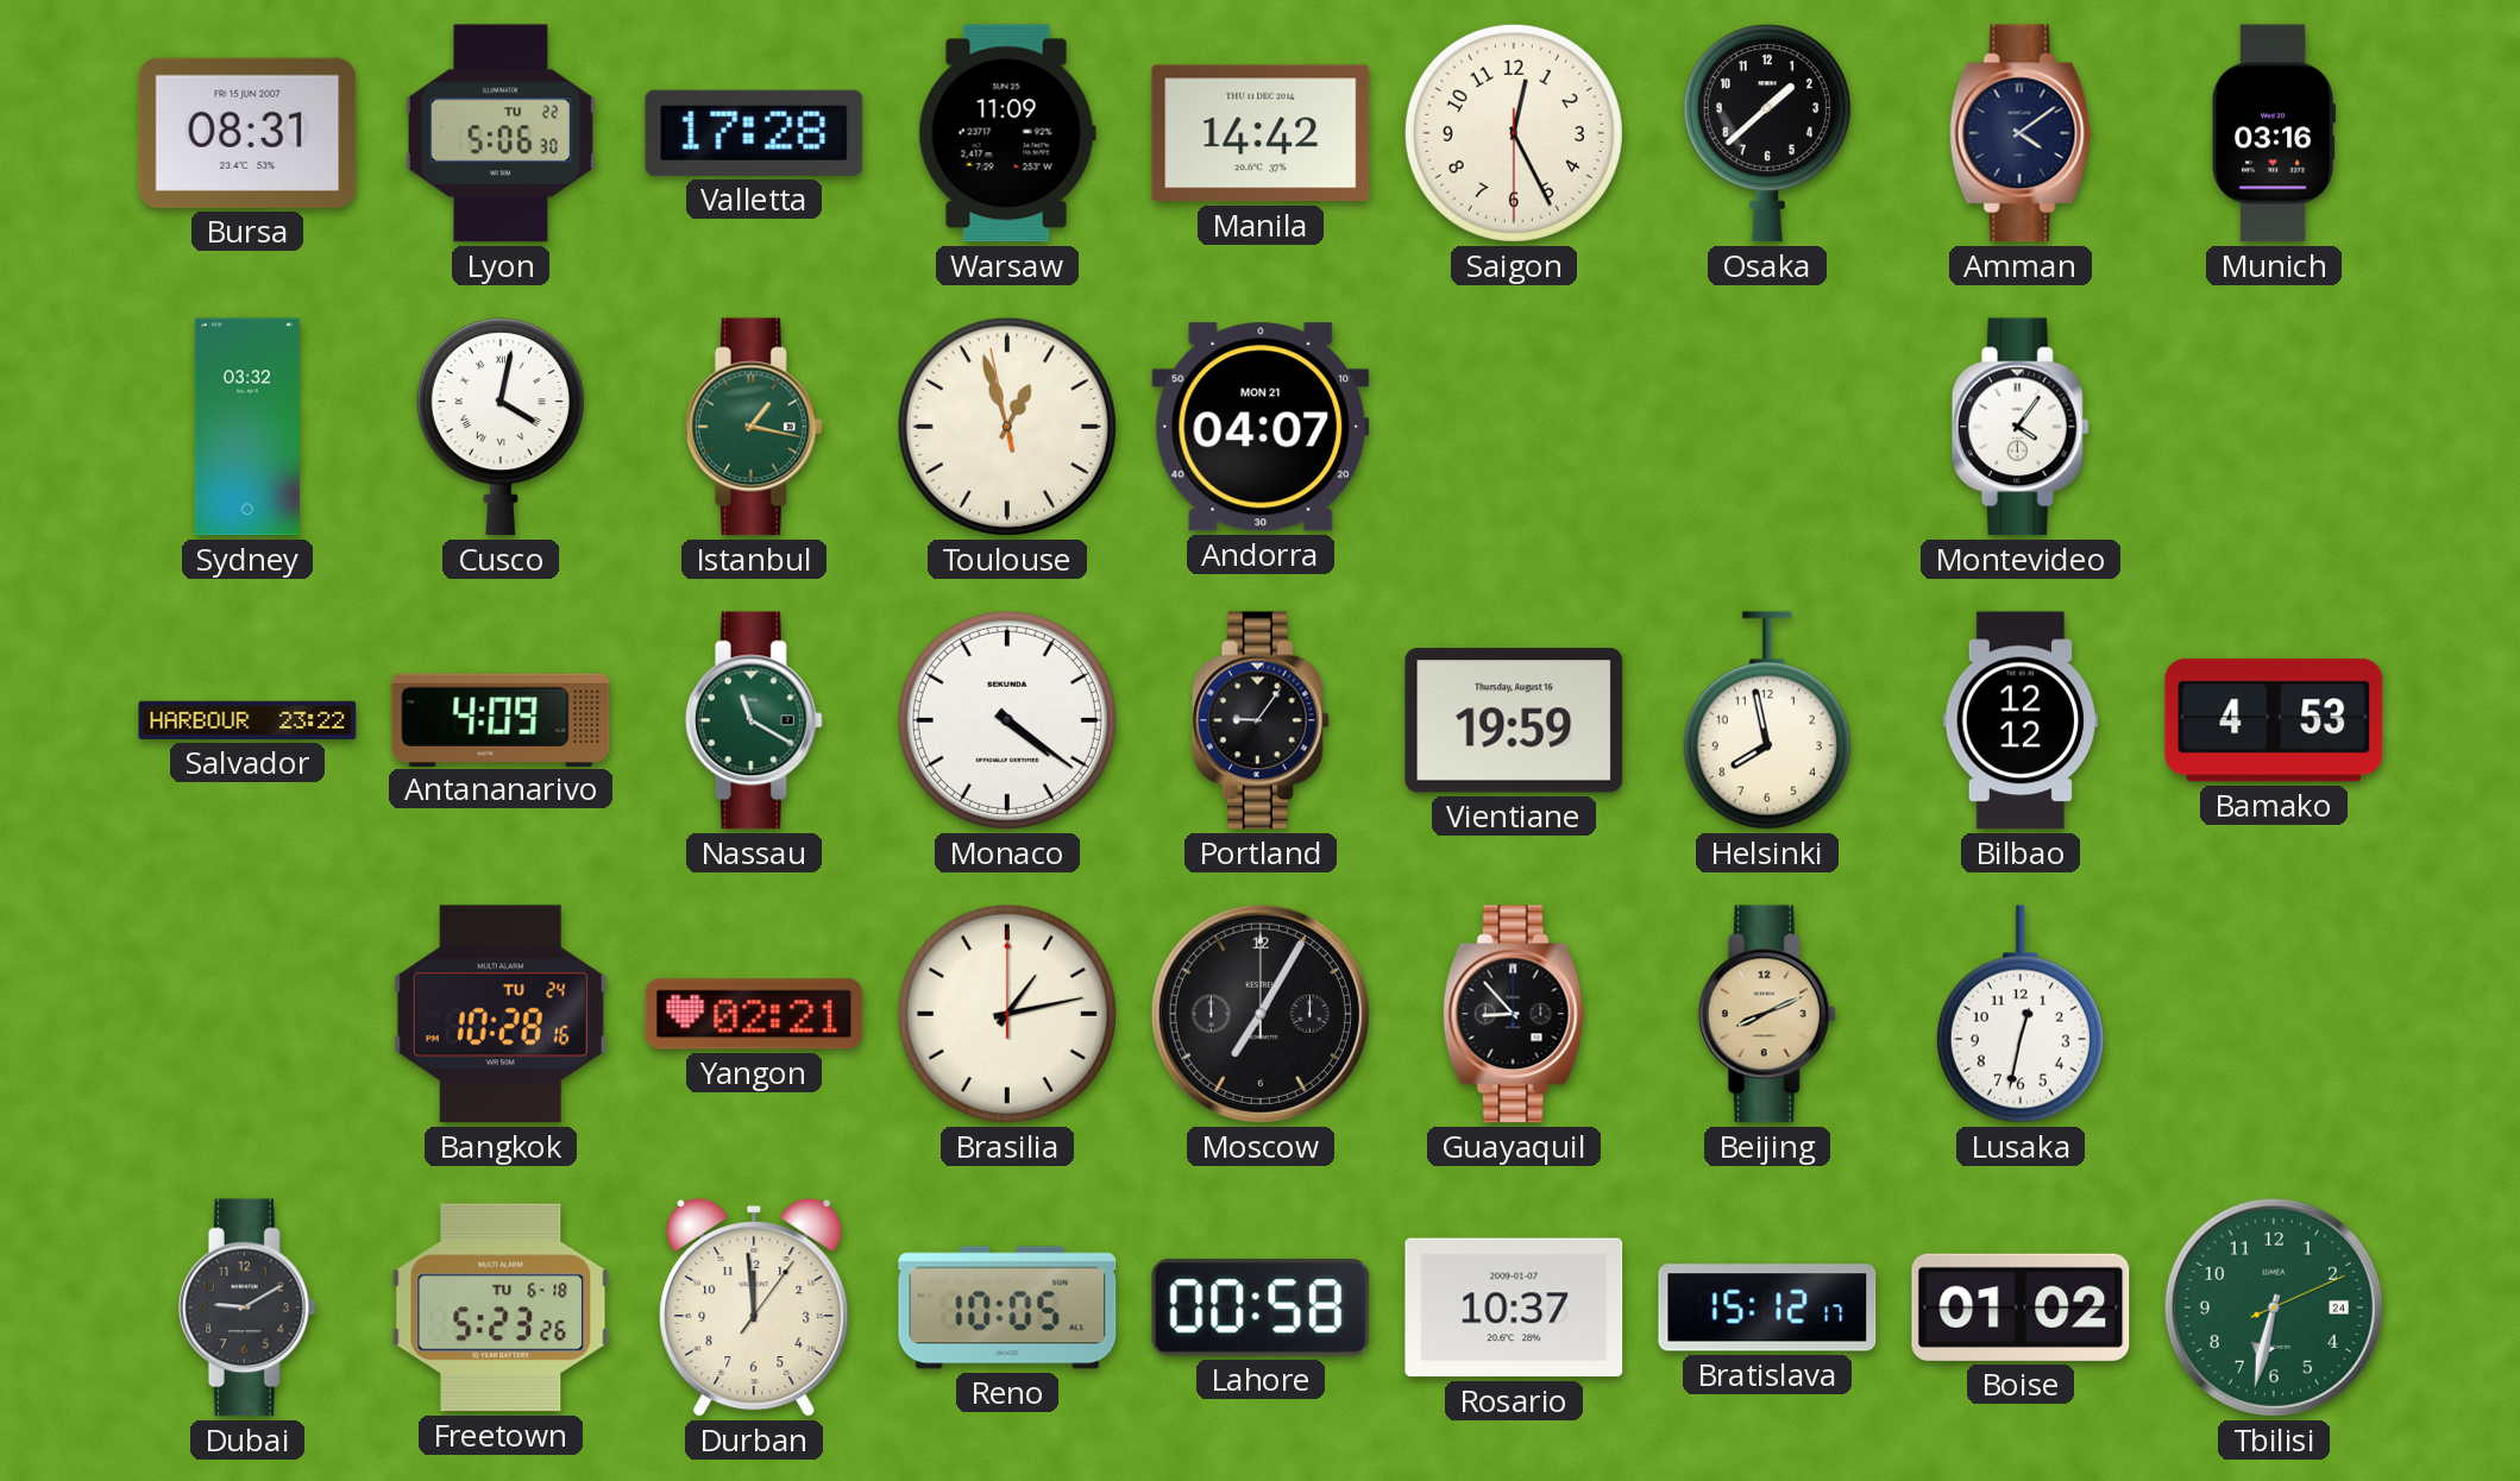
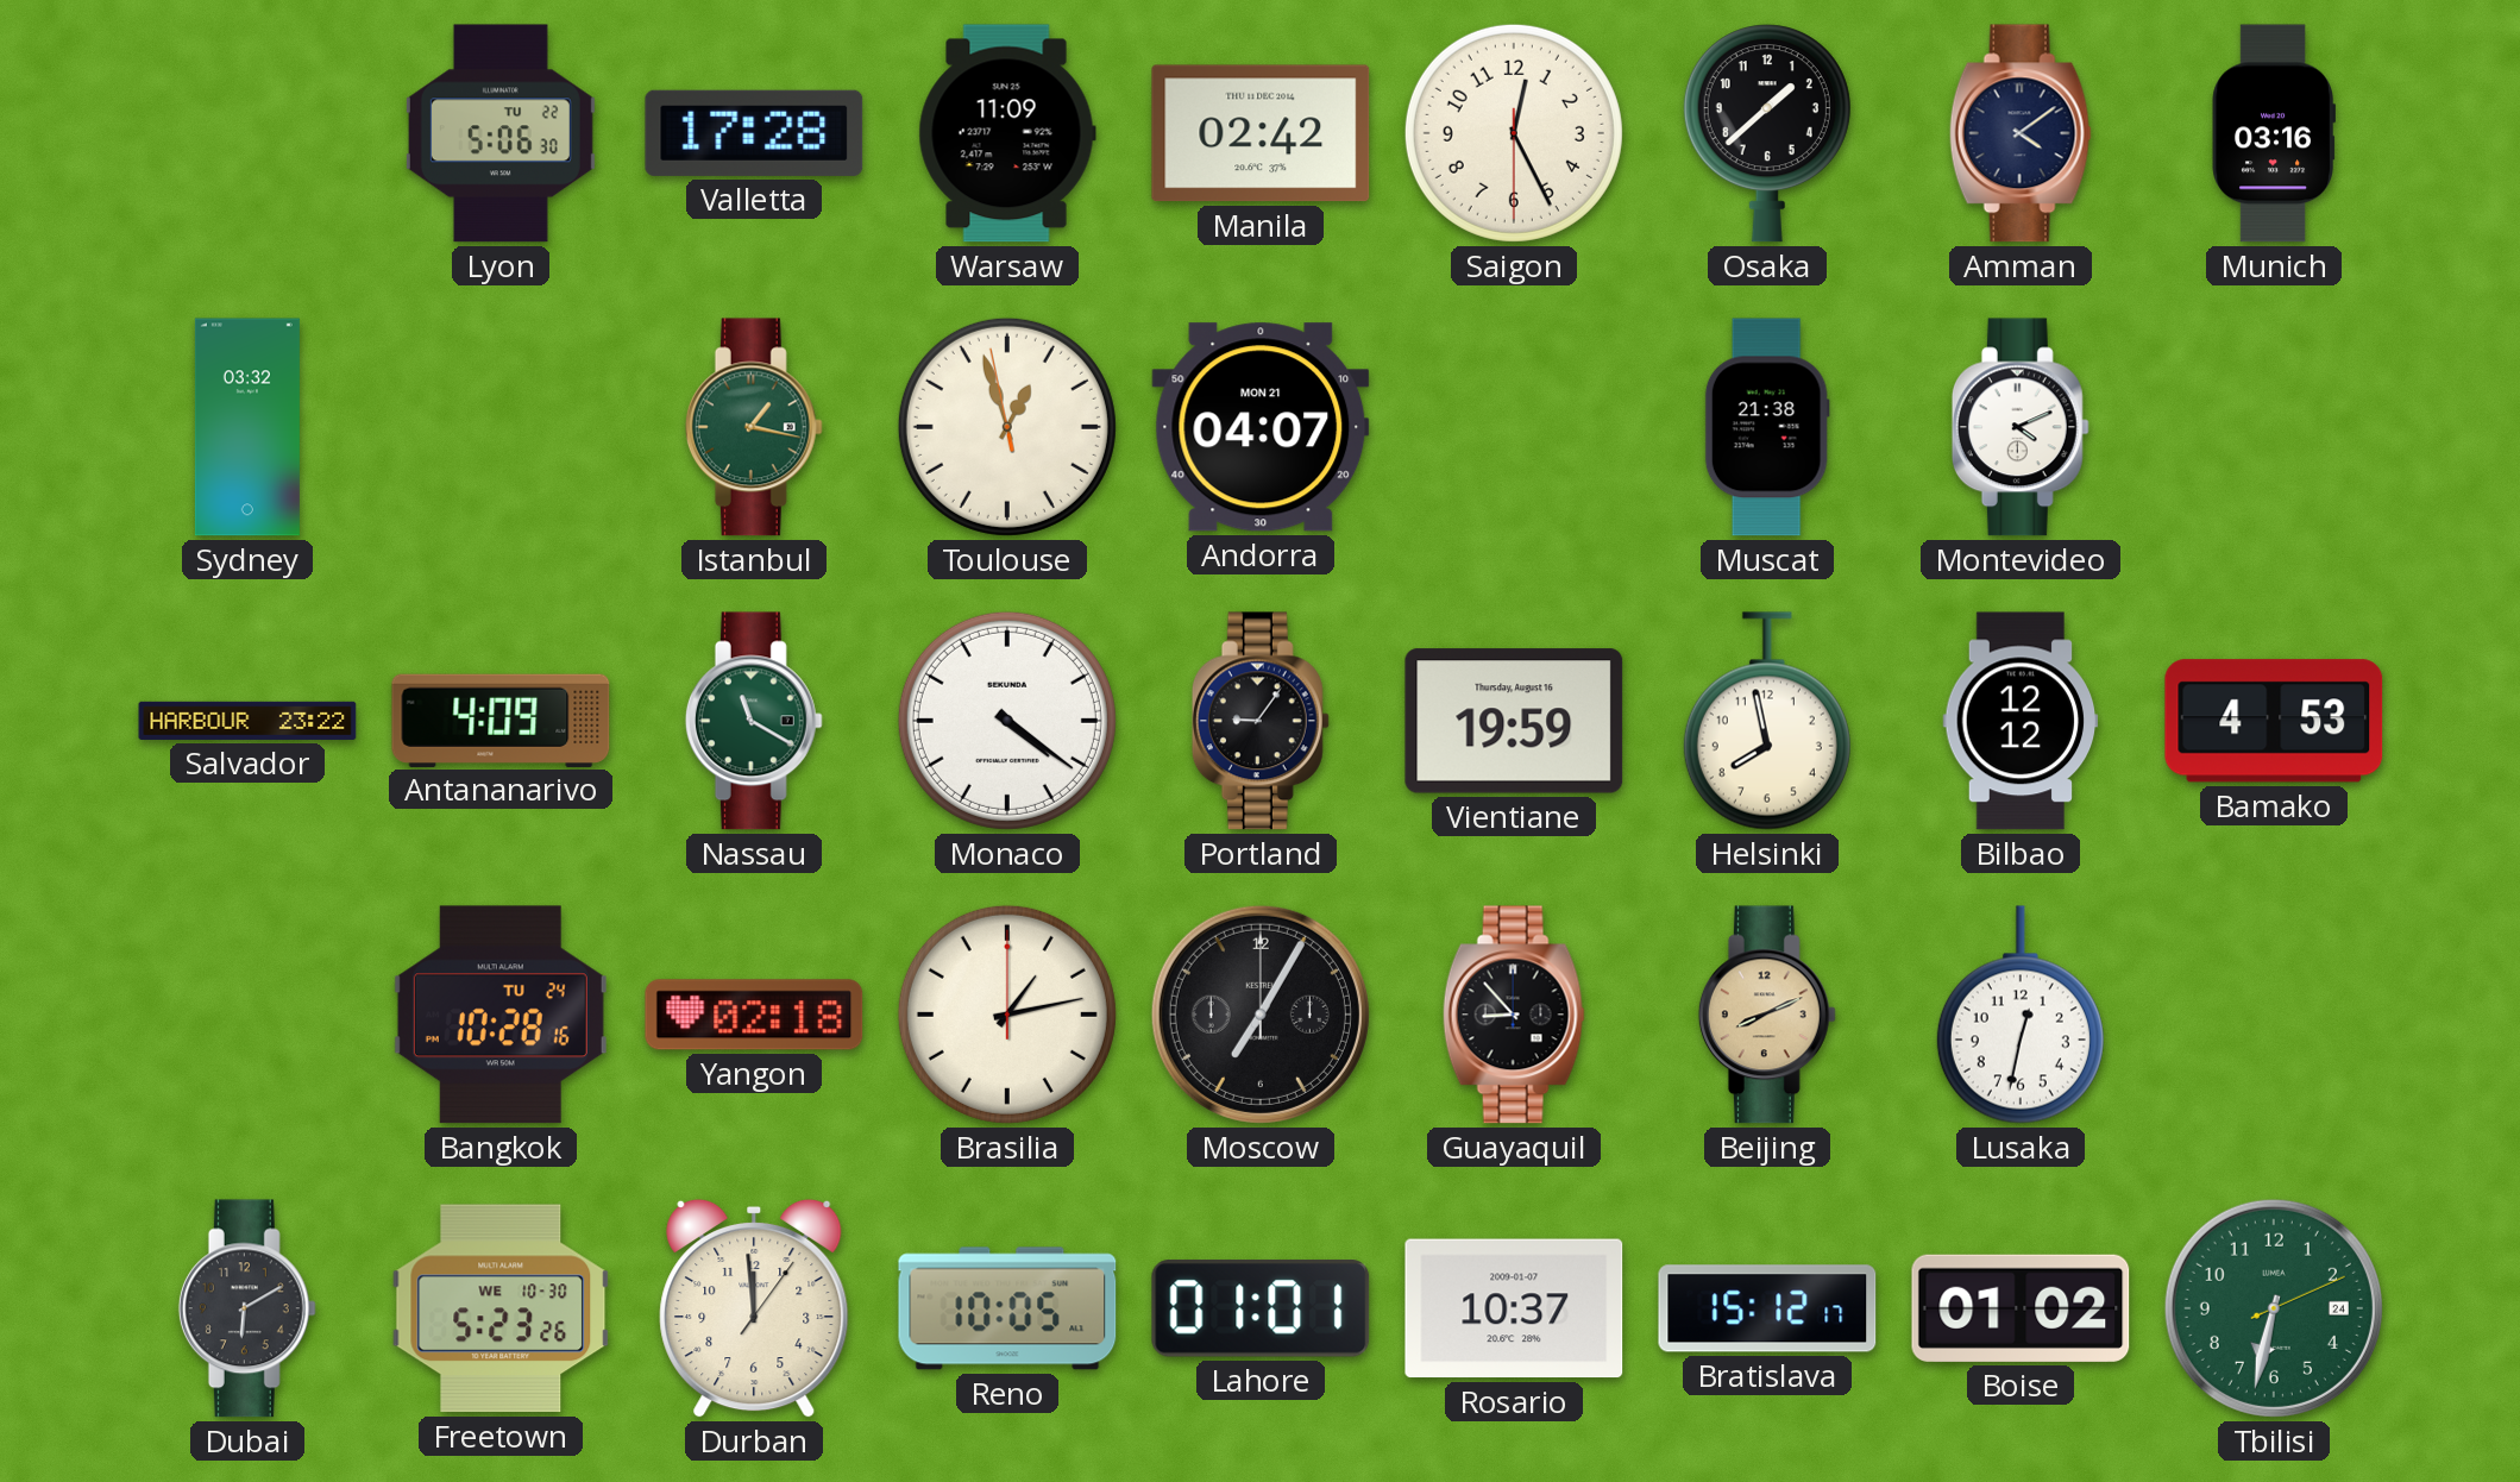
Bursa: 08:31 -> none
Manila: 14:42 -> 02:42
Cusco: 4:02 -> none
Muscat: none -> 21:38
Montevideo: 4:06 -> 4:11
Yangon: 02:21 -> 02:18
Dubai: 9:10 -> 6:10
Freetown date: TU 6-18 -> WE 10-30
Lahore: 00:58 -> 01:01
